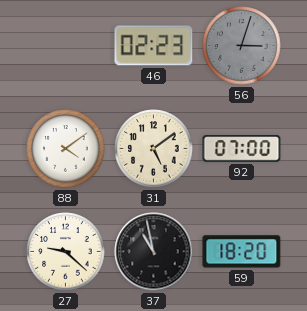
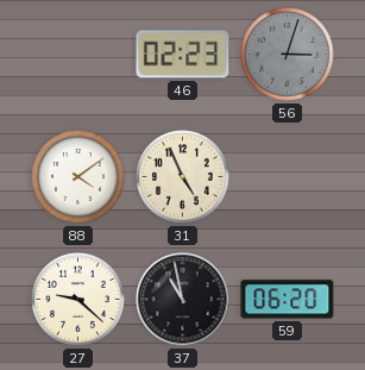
31: 5:09 -> 4:56
92: 07:00 -> none
59: 18:20 -> 06:20
